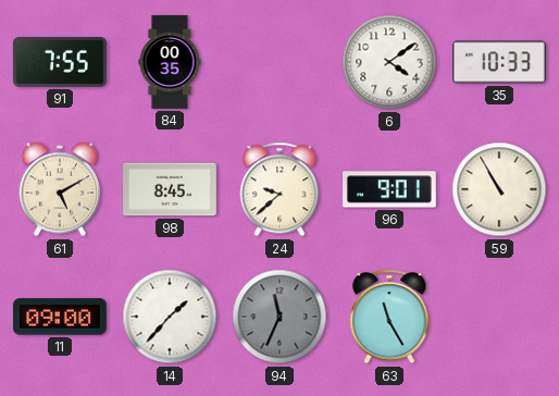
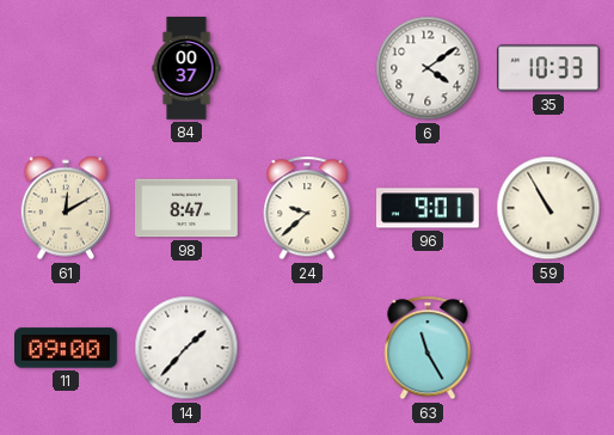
91: 7:55 -> none
84: 00:35 -> 00:37
61: 5:10 -> 12:10
98: 8:45 -> 8:47
94: 11:34 -> none
